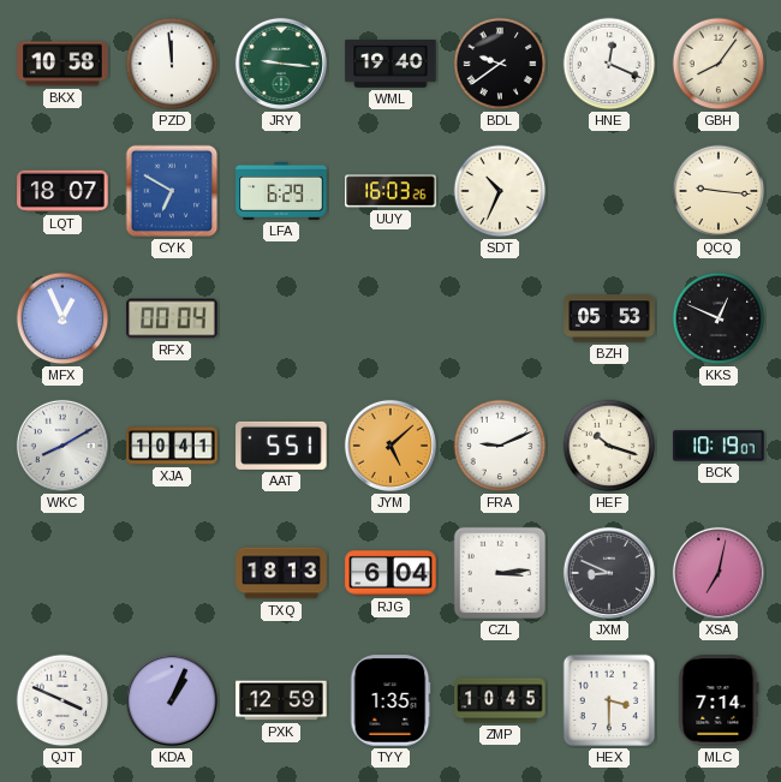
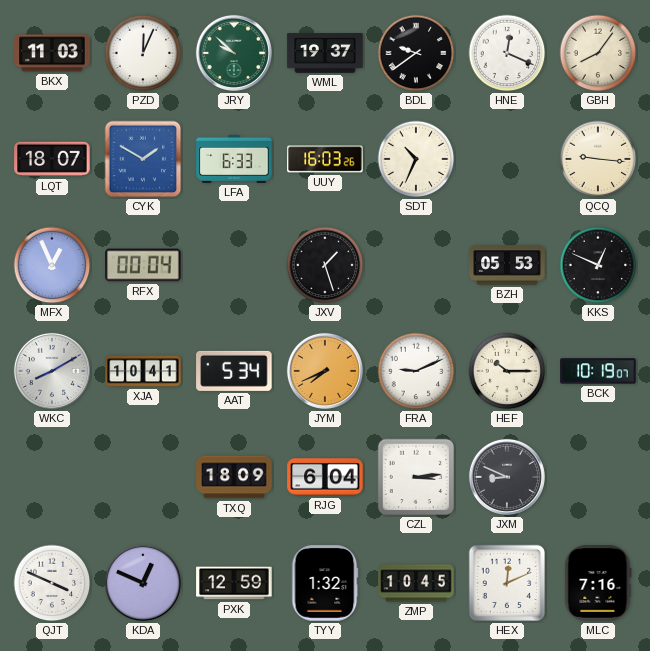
BKX: 10:58 -> 11:03
PZD: 11:59 -> 12:04
JRY: 9:16 -> 9:52
WML: 19:40 -> 19:37
CYK: 6:50 -> 1:50
LFA: 6:29 -> 6:33
JXV: none -> 1:27
AAT: 5:51 -> 5:34
JYM: 5:08 -> 7:41
HEF: 10:18 -> 10:15
TXQ: 18:13 -> 18:09
XSA: 7:02 -> none
KDA: 1:04 -> 12:49
TYY: 1:35 -> 1:32
HEX: 3:30 -> 12:11
MLC: 7:14 -> 7:16
